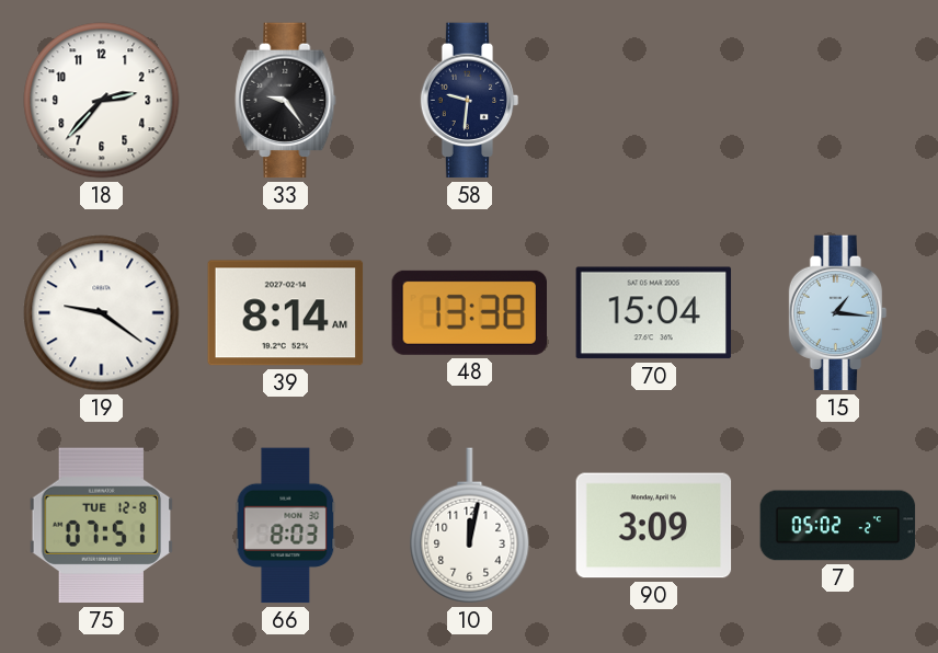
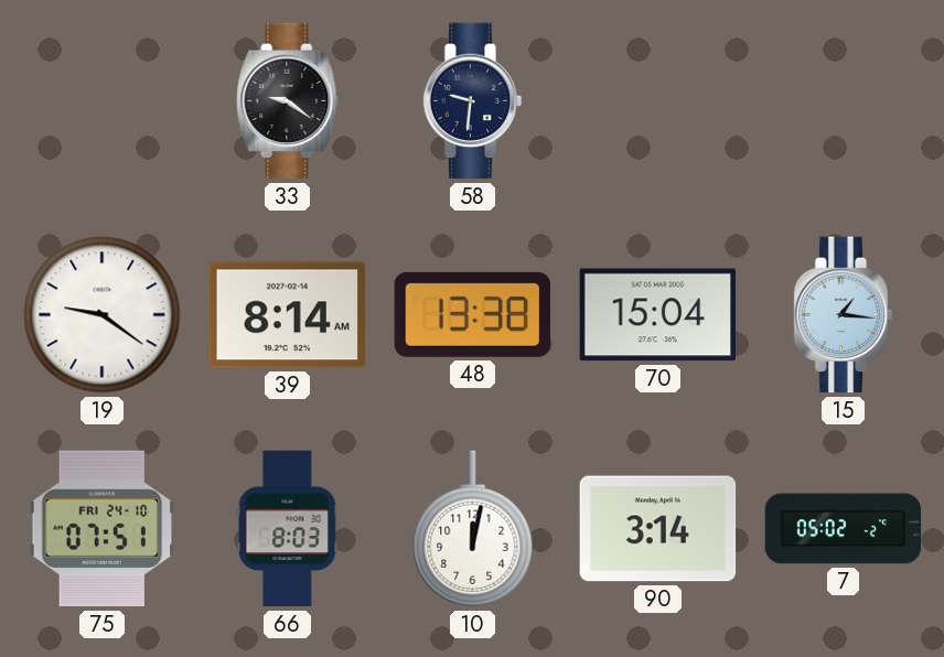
18: 2:37 -> none
33: 9:24 -> 9:21
75 date: TUE 12-8 -> FRI 24-10
90: 3:09 -> 3:14
